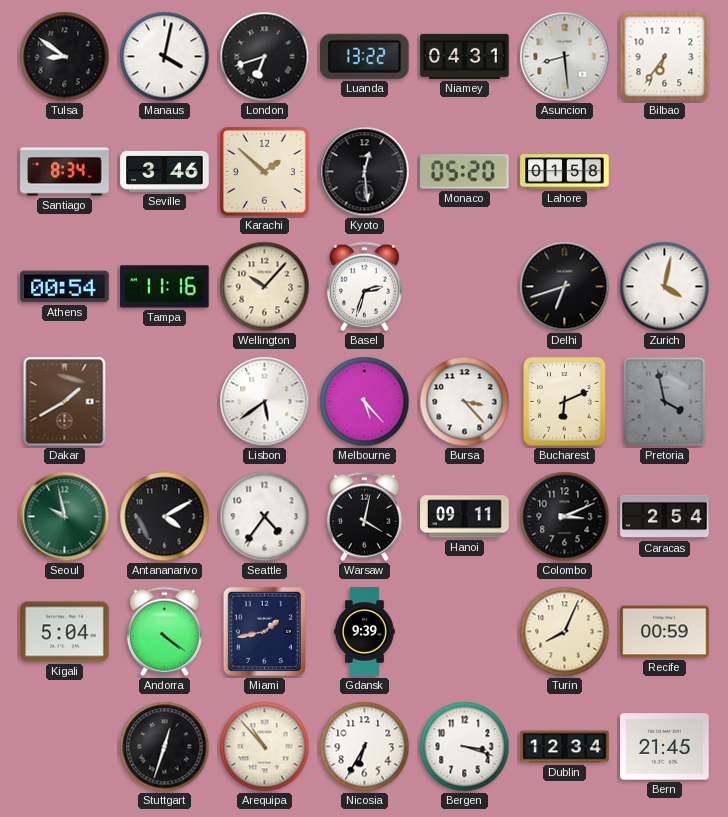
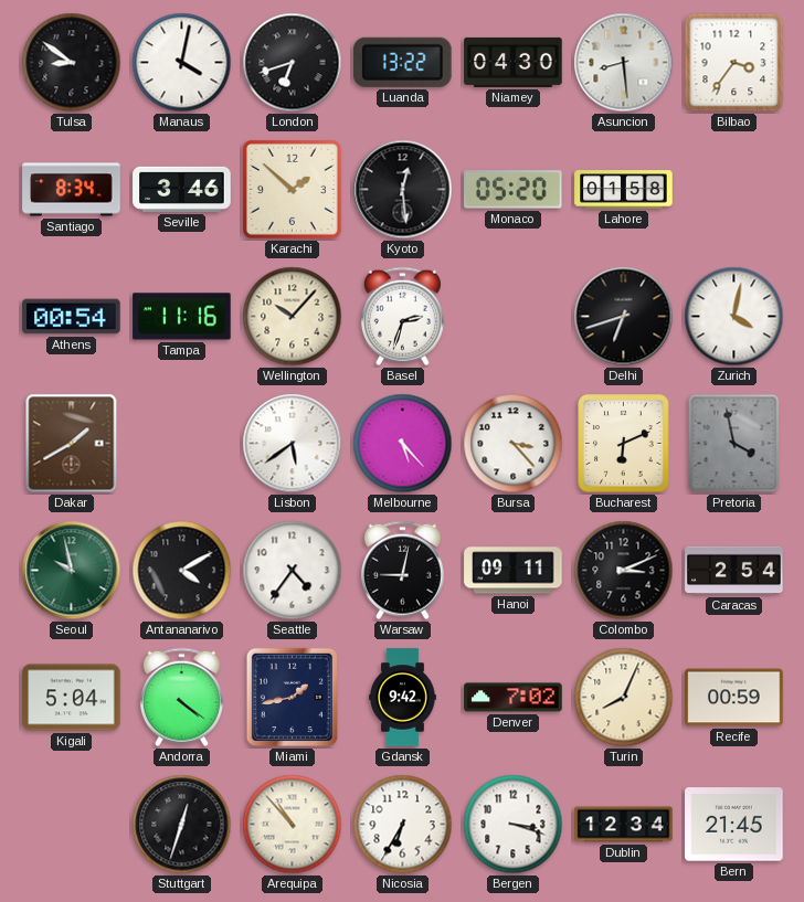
Niamey: 04:31 -> 04:30
Bilbao: 6:36 -> 3:36
Warsaw: 4:02 -> 9:02
Gdansk: 9:39 -> 9:42
Denver: none -> 7:02
